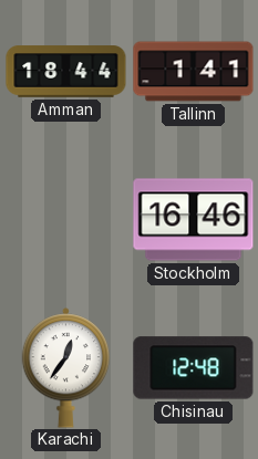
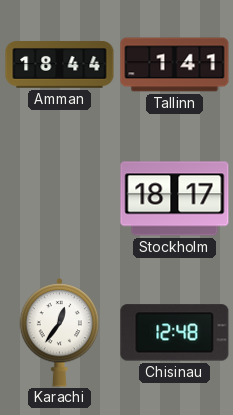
Stockholm: 16:46 -> 18:17
